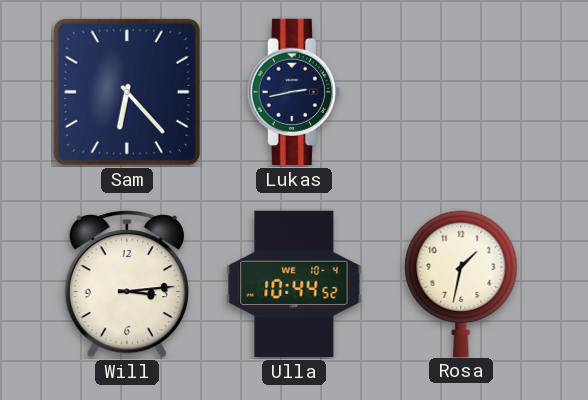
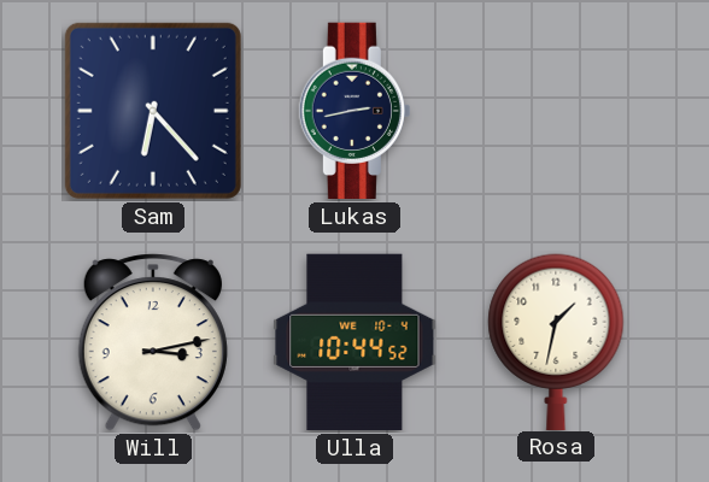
Will: 3:14 -> 3:13
